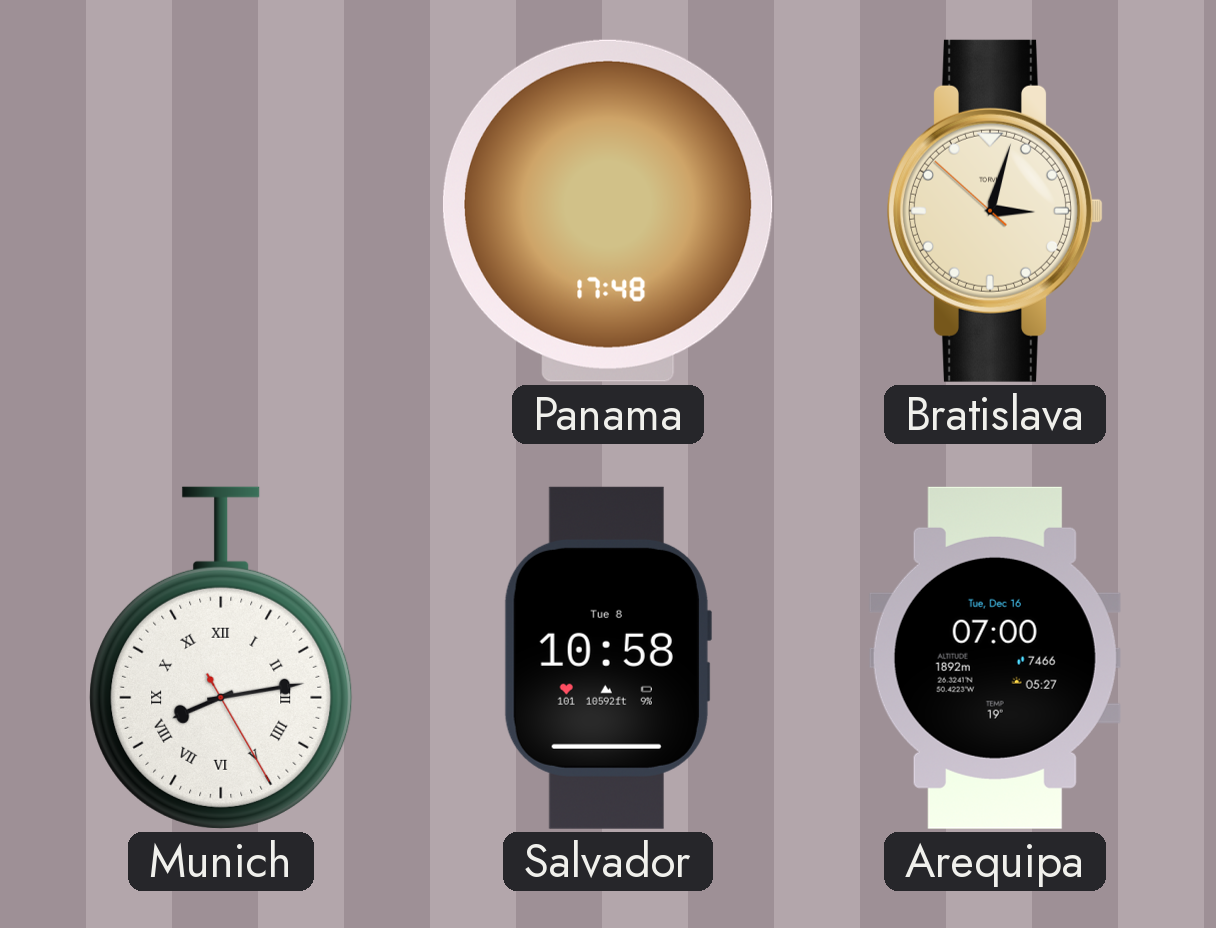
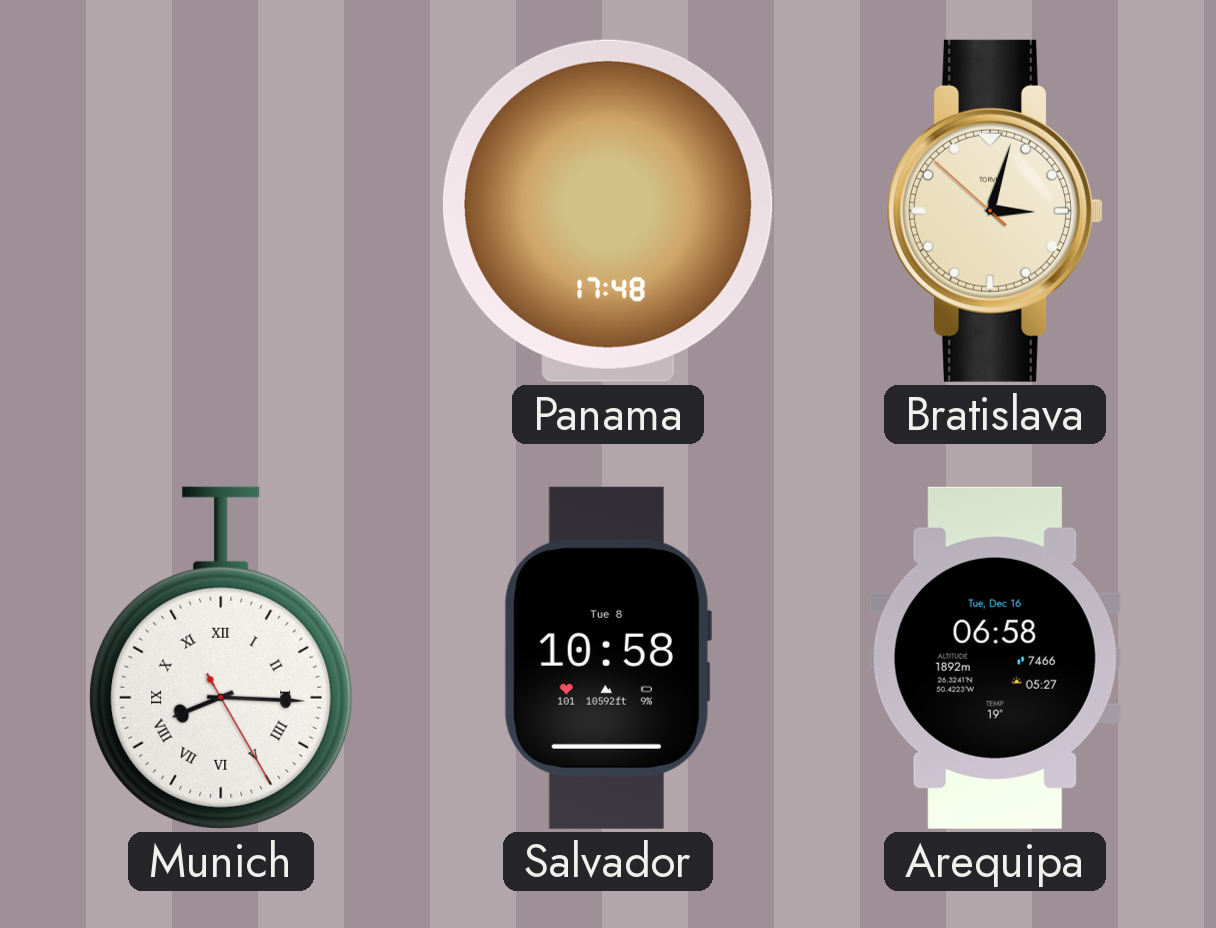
Munich: 8:13 -> 8:15
Arequipa: 07:00 -> 06:58
